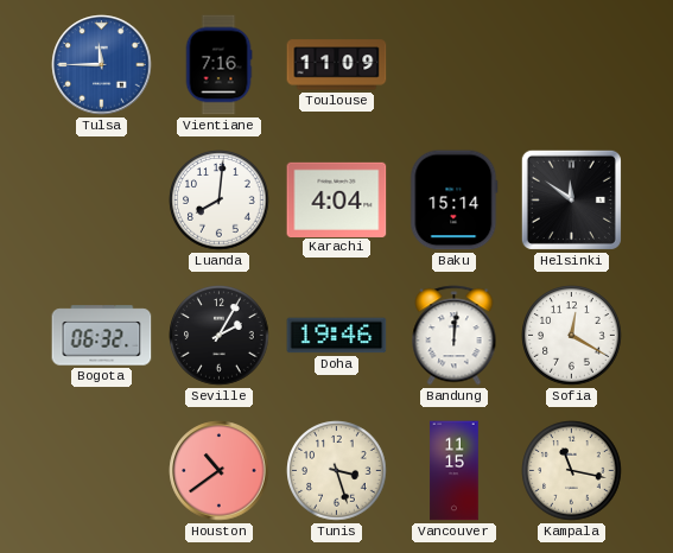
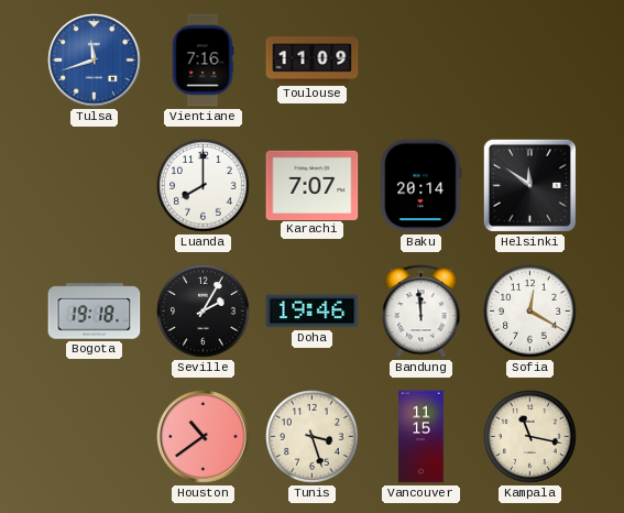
Tulsa: 11:45 -> 11:42
Luanda: 8:01 -> 8:00
Karachi: 4:04 -> 7:07
Baku: 15:14 -> 20:14
Bogota: 06:32 -> 19:18
Bandung: 12:01 -> 11:59
